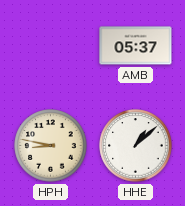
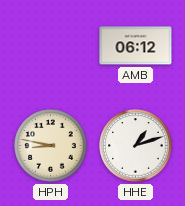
AMB: 05:37 -> 06:12
HHE: 1:08 -> 1:12
